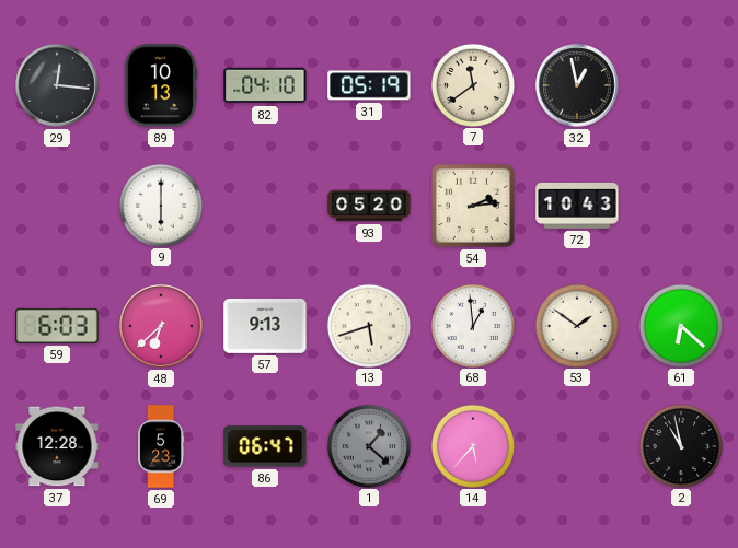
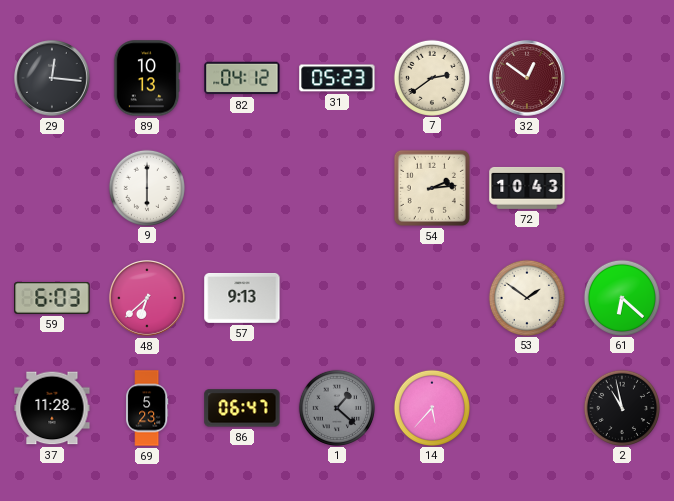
82: 04:10 -> 04:12
31: 05:19 -> 05:23
7: 11:39 -> 2:39
32: 12:58 -> 12:51
32 dial: black -> burgundy
93: 05:20 -> none
13: 5:42 -> none
68: 12:59 -> none
37: 12:28 -> 11:28
